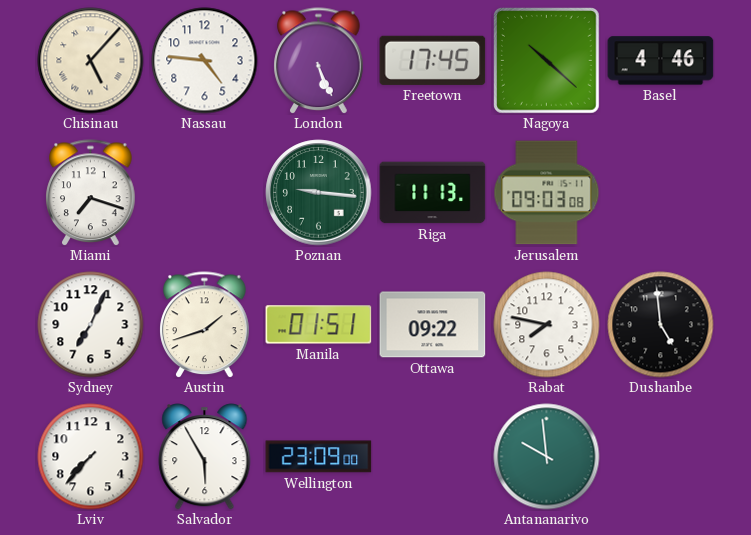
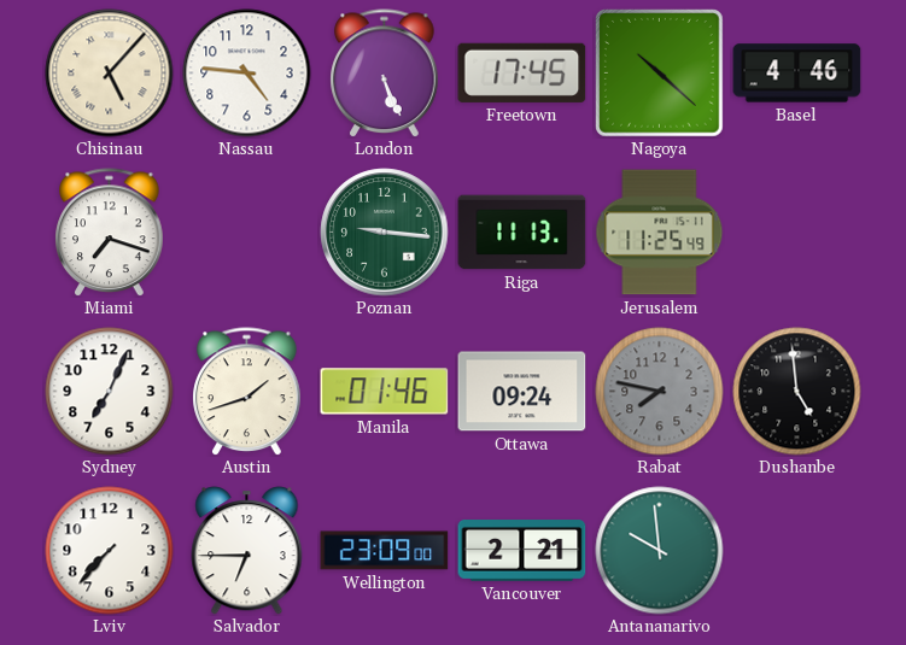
Jerusalem: 09:03 -> 11:25
Manila: 01:51 -> 01:46
Ottawa: 09:22 -> 09:24
Rabat dial: white -> grey
Salvador: 5:55 -> 6:45
Vancouver: none -> 2:21
